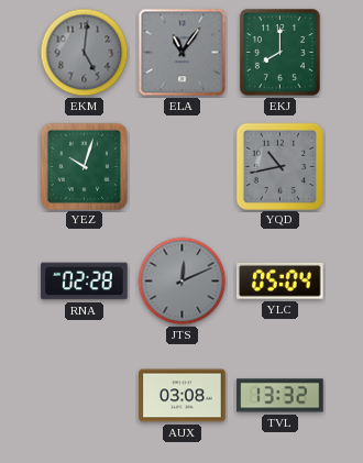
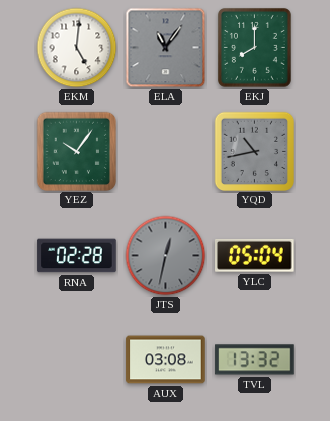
EKM dial: grey -> white
YEZ: 10:03 -> 10:06
JTS: 12:11 -> 12:32
